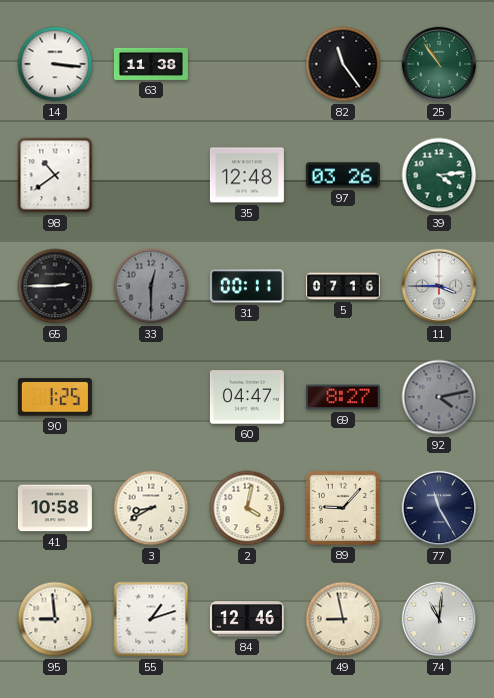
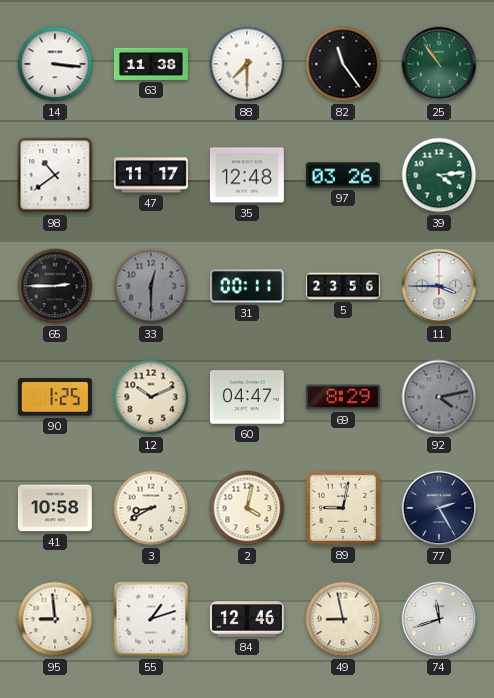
88: none -> 7:30
47: none -> 11:17
5: 07:16 -> 23:56
12: none -> 10:11
69: 8:27 -> 8:29
89: 9:07 -> 9:02
77: 11:25 -> 2:25
74: 11:01 -> 11:42
